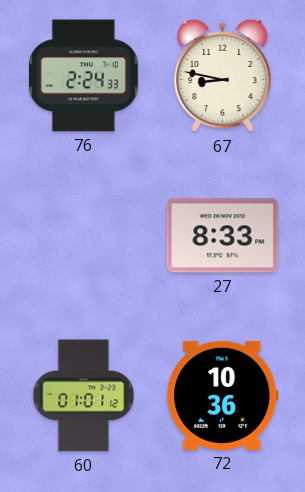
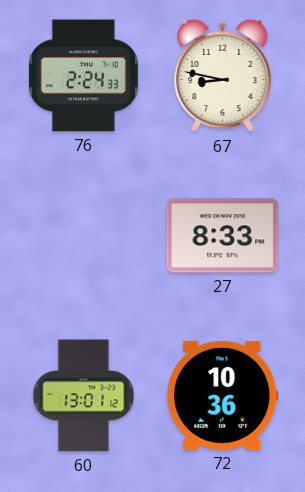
60: 01:01 -> 13:01
